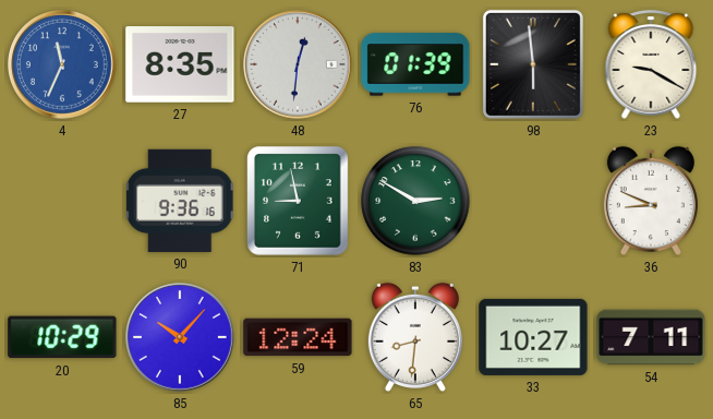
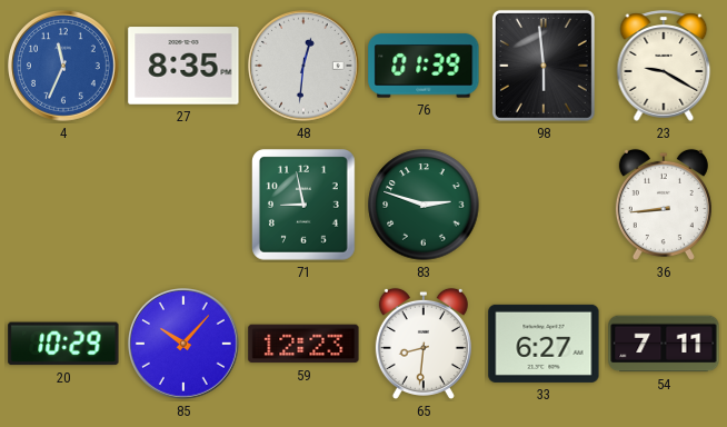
90: 9:36 -> none
83: 2:50 -> 2:48
36: 8:49 -> 8:44
59: 12:24 -> 12:23
33: 10:27 -> 6:27
